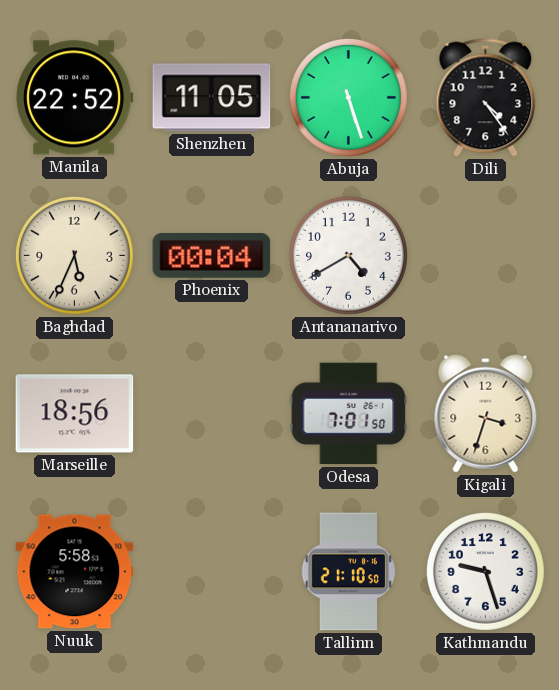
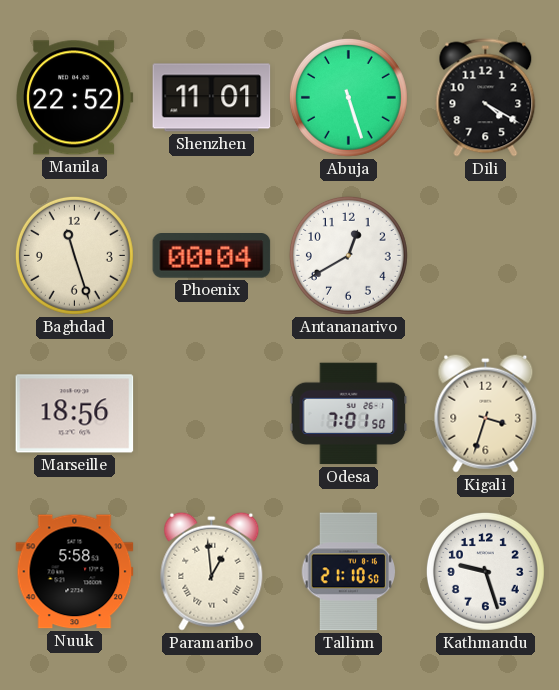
Shenzhen: 11:05 -> 11:01
Dili: 4:24 -> 4:20
Baghdad: 5:34 -> 11:27
Antananarivo: 4:40 -> 12:40
Paramaribo: none -> 12:59
